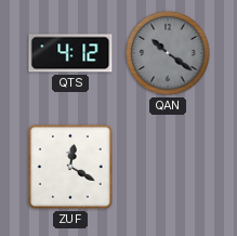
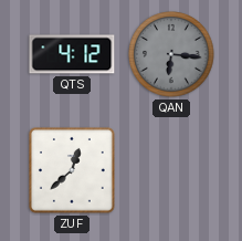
QAN: 10:21 -> 6:16
ZUF: 12:20 -> 12:38
